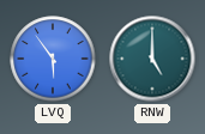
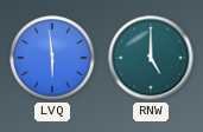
LVQ: 5:54 -> 5:59
